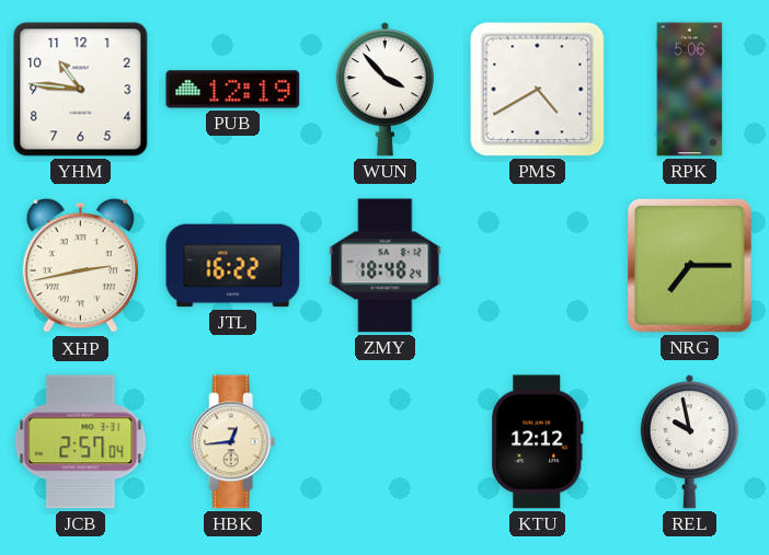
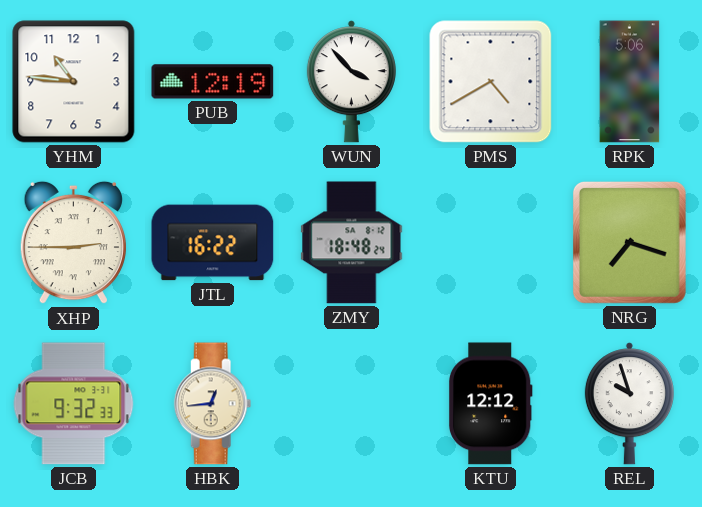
XHP: 2:43 -> 2:45
NRG: 7:15 -> 7:18
JCB: 2:57 -> 9:32
REL: 9:58 -> 9:57
